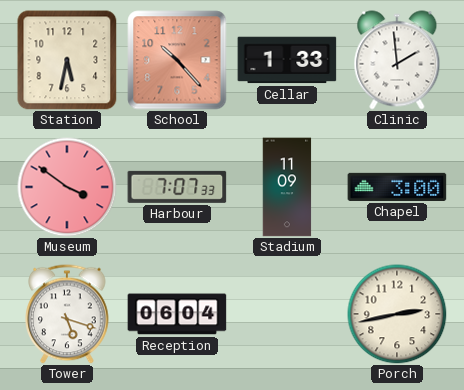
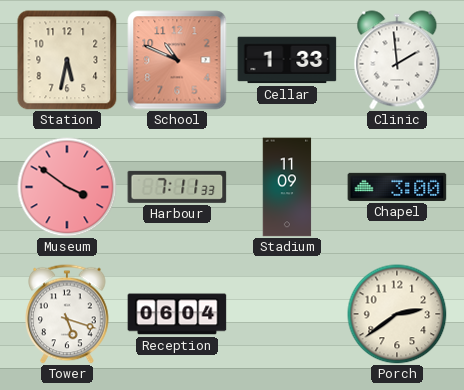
School: 10:23 -> 10:49
Harbour: 7:07 -> 7:11
Porch: 2:43 -> 2:39
